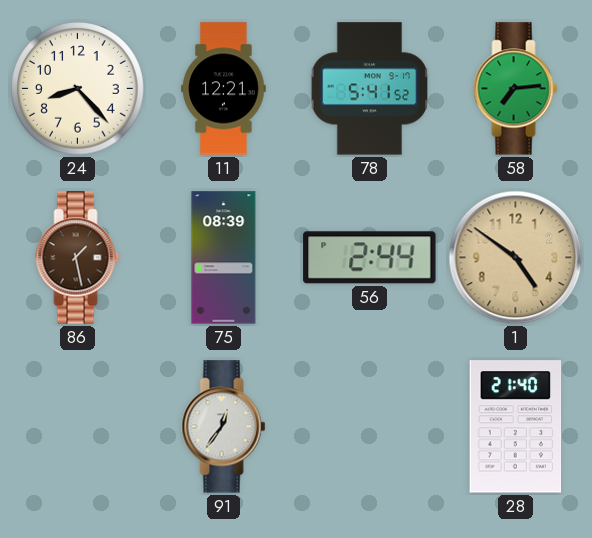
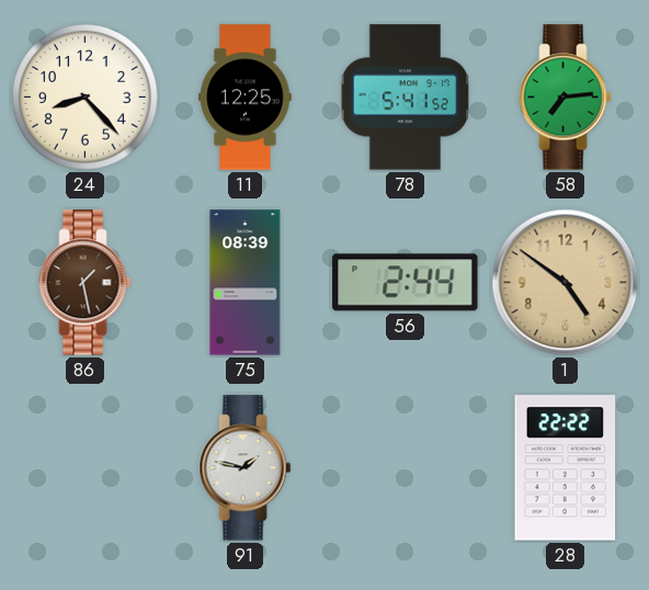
11: 12:21 -> 12:25
91: 12:36 -> 1:47
28: 21:40 -> 22:22
